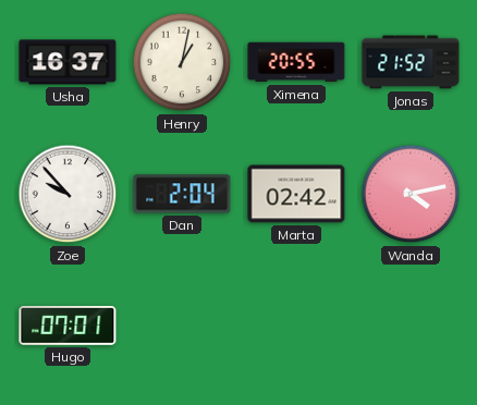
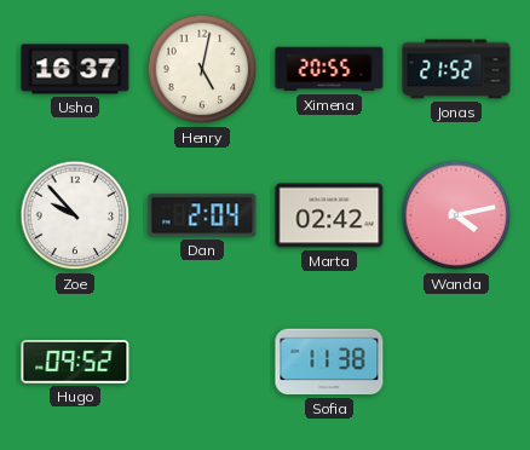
Henry: 1:02 -> 5:02
Hugo: 07:01 -> 09:52
Sofia: none -> 11:38
